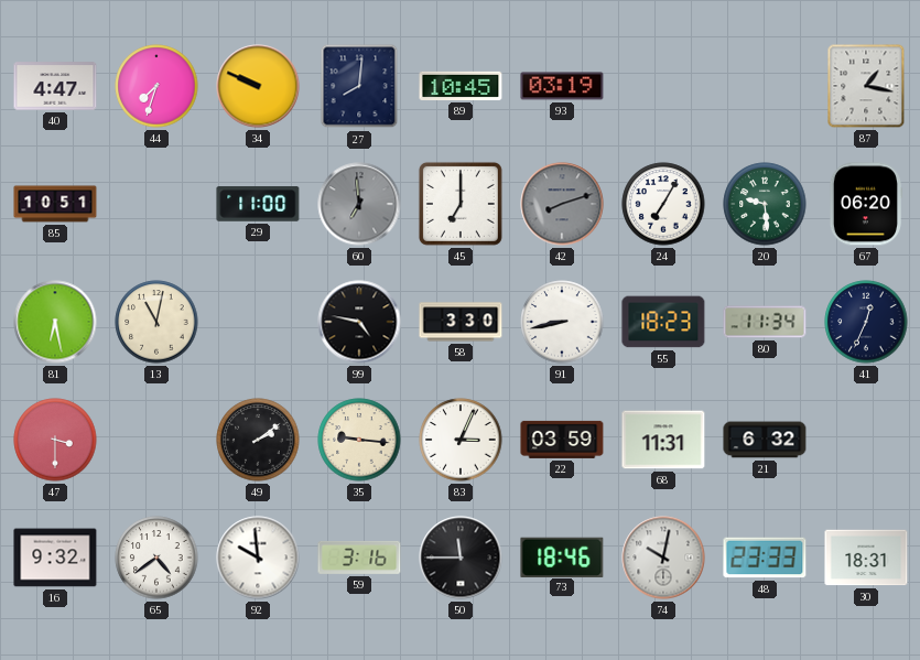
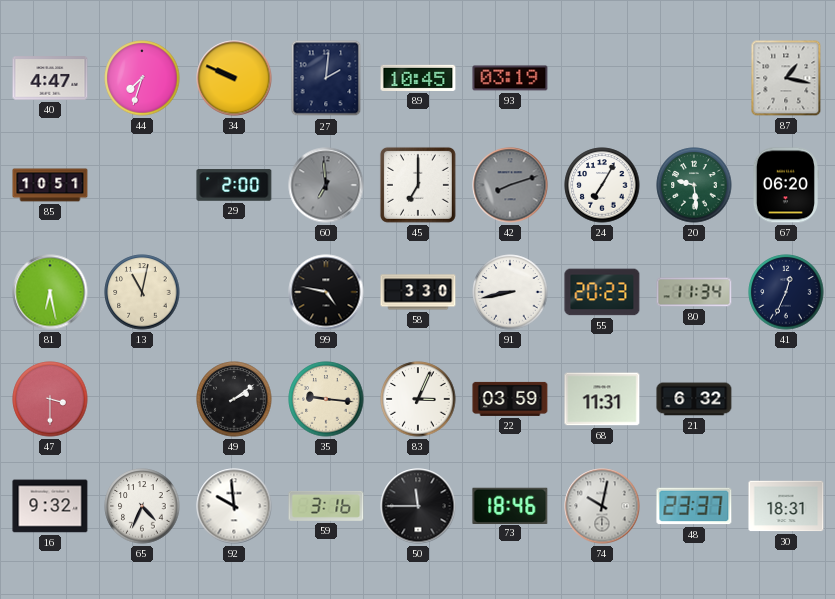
27: 8:01 -> 2:01
29: 11:00 -> 2:00
55: 18:23 -> 20:23
65: 4:39 -> 4:34
48: 23:33 -> 23:37
